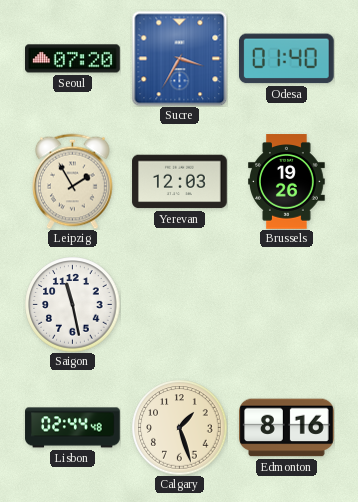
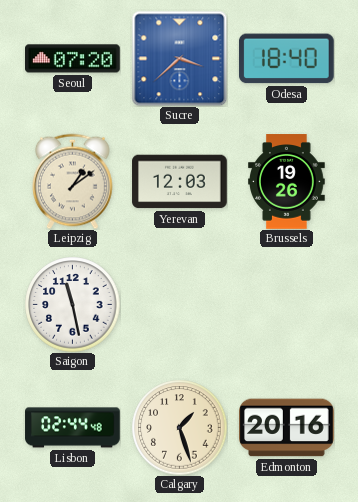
Sucre: 3:35 -> 3:38
Odesa: 01:40 -> 18:40
Leipzig: 1:55 -> 1:09
Edmonton: 8:16 -> 20:16
